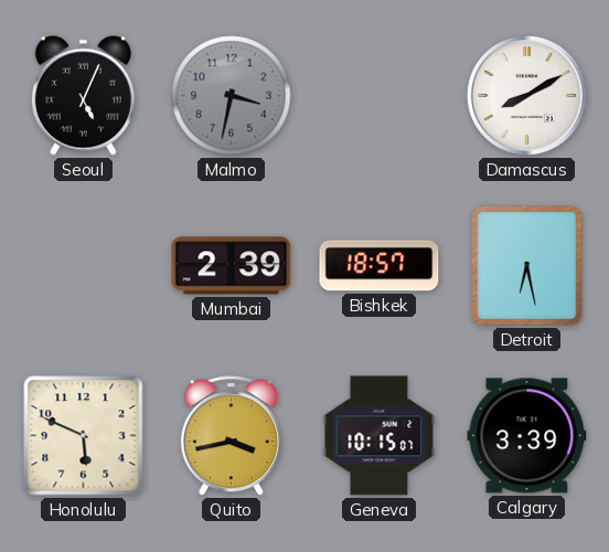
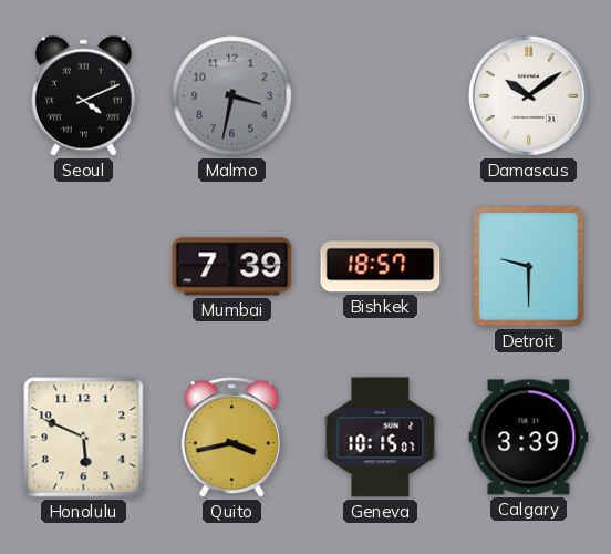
Seoul: 5:04 -> 4:11
Damascus: 8:10 -> 10:09
Mumbai: 2:39 -> 7:39
Detroit: 6:28 -> 9:30
